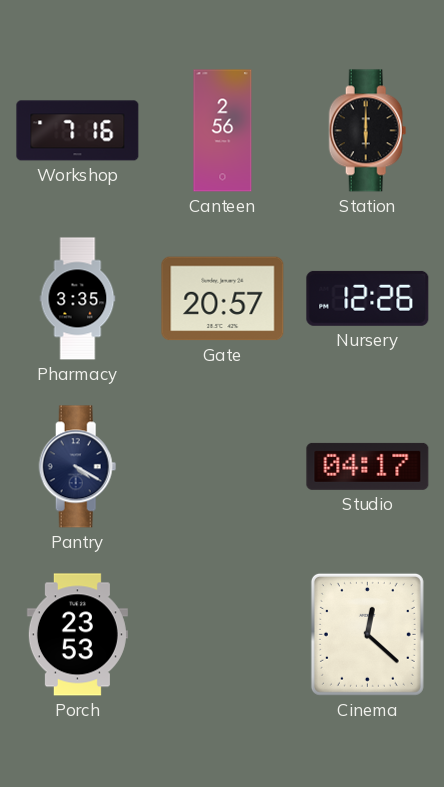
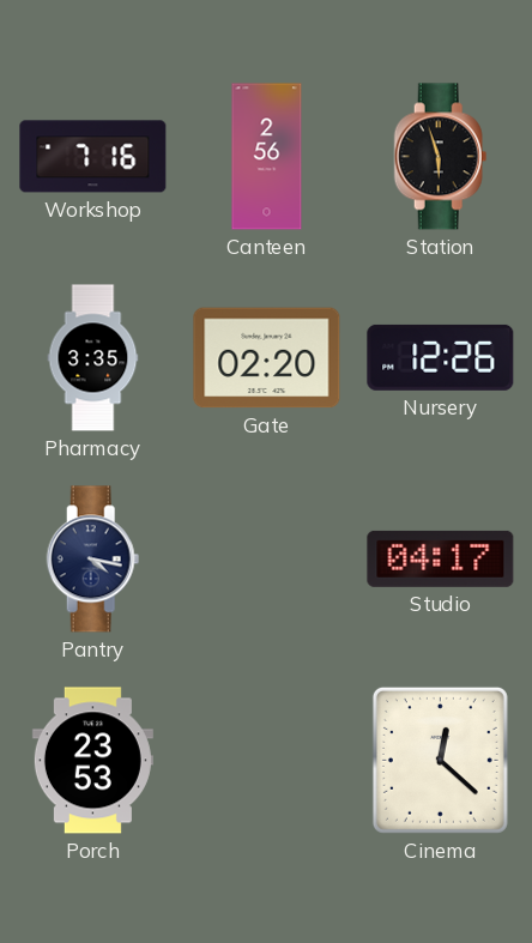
Station: 6:00 -> 5:57
Gate: 20:57 -> 02:20
Pantry: 4:20 -> 4:17
